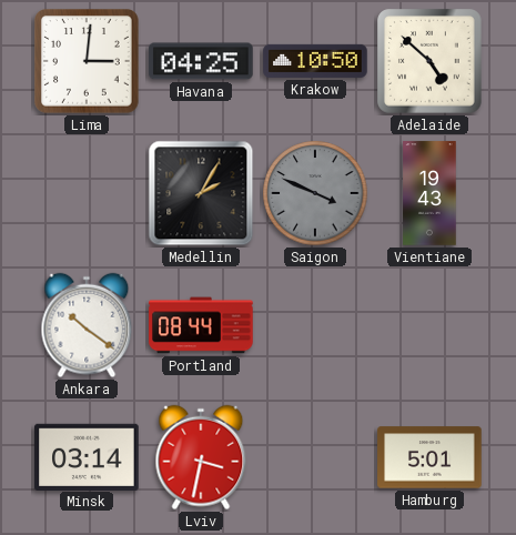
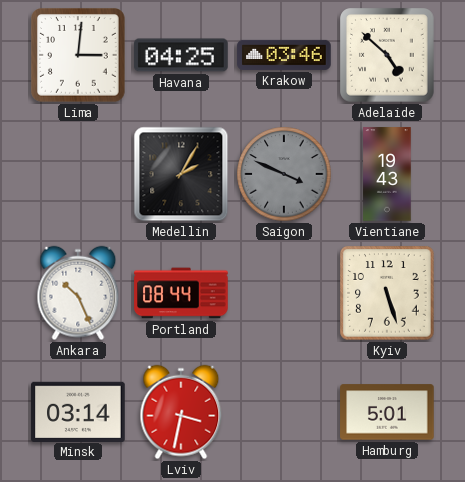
Krakow: 10:50 -> 03:46
Ankara: 10:21 -> 10:26
Kyiv: none -> 5:27
